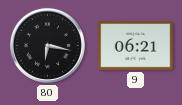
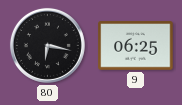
9: 06:21 -> 06:25
